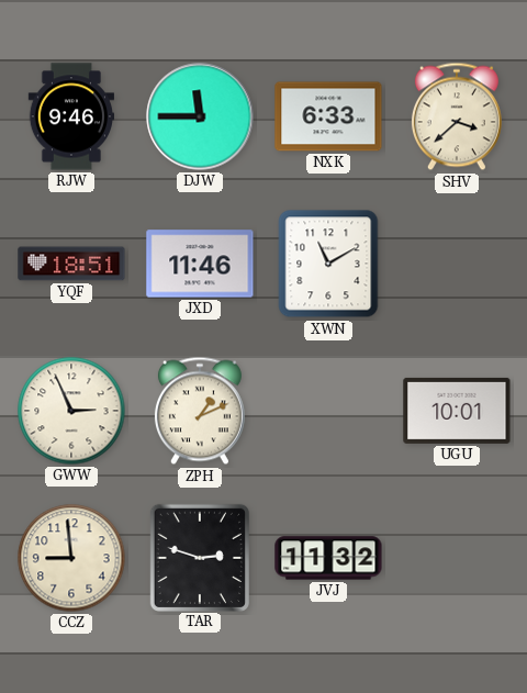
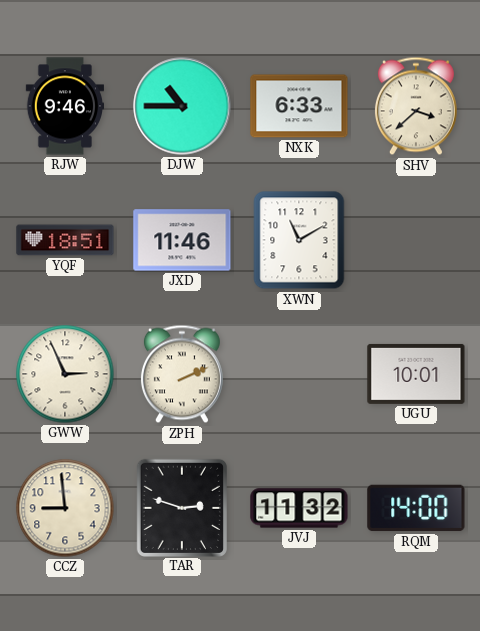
DJW: 11:45 -> 10:45
ZPH: 1:11 -> 2:11
RQM: none -> 14:00
